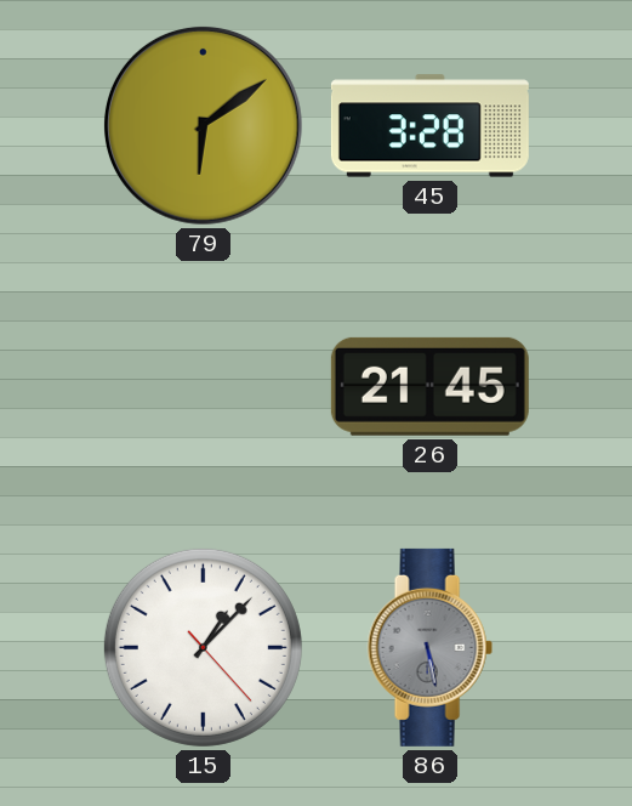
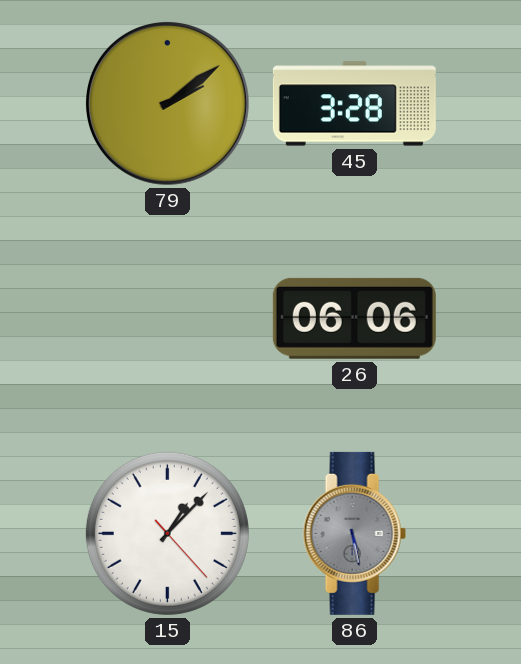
79: 6:09 -> 2:09
26: 21:45 -> 06:06
